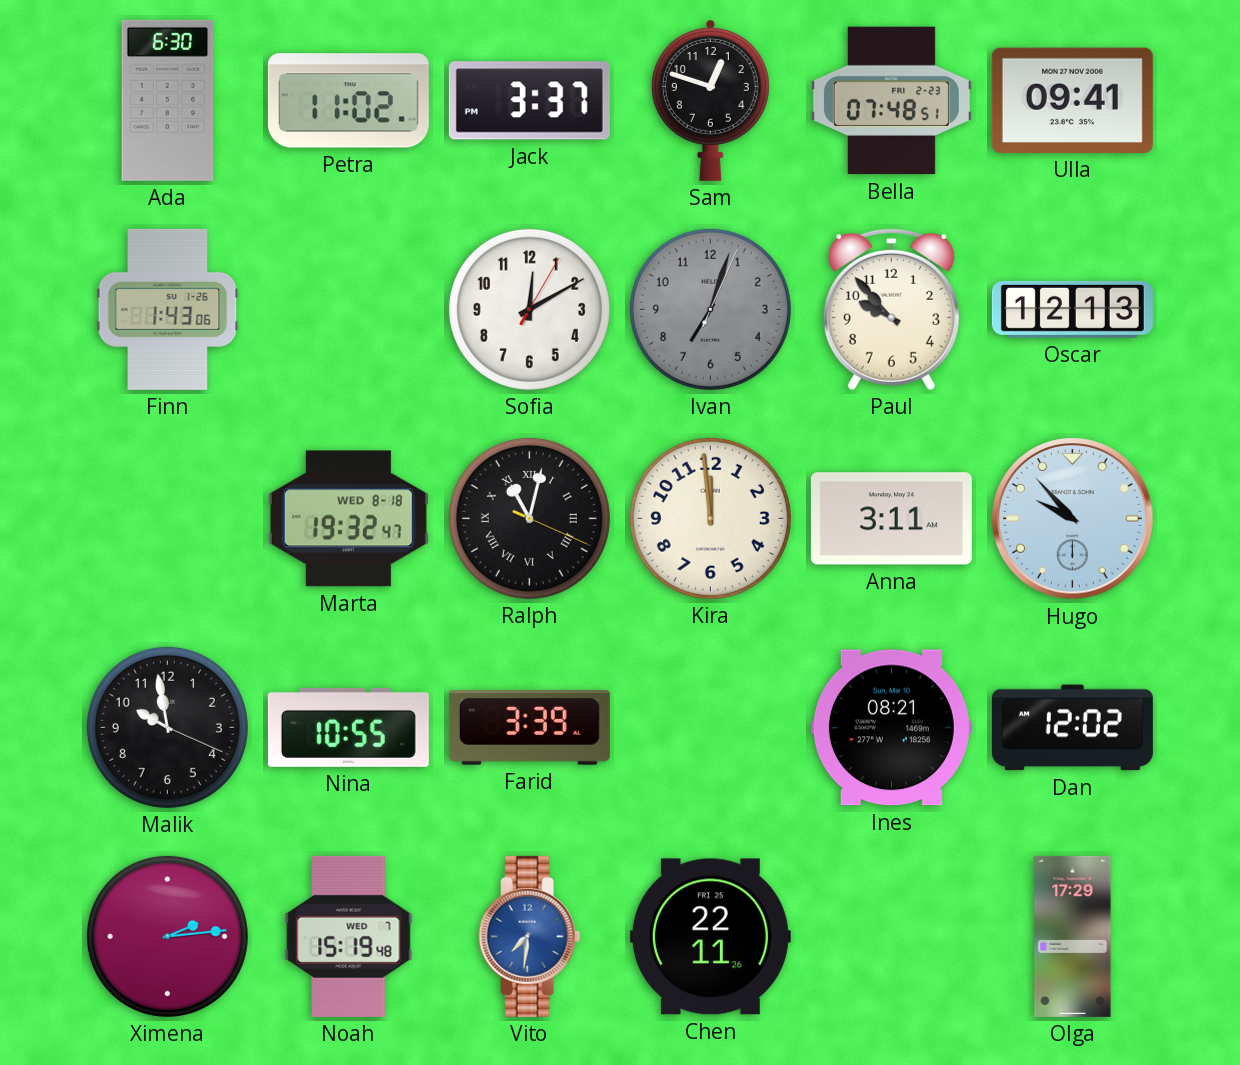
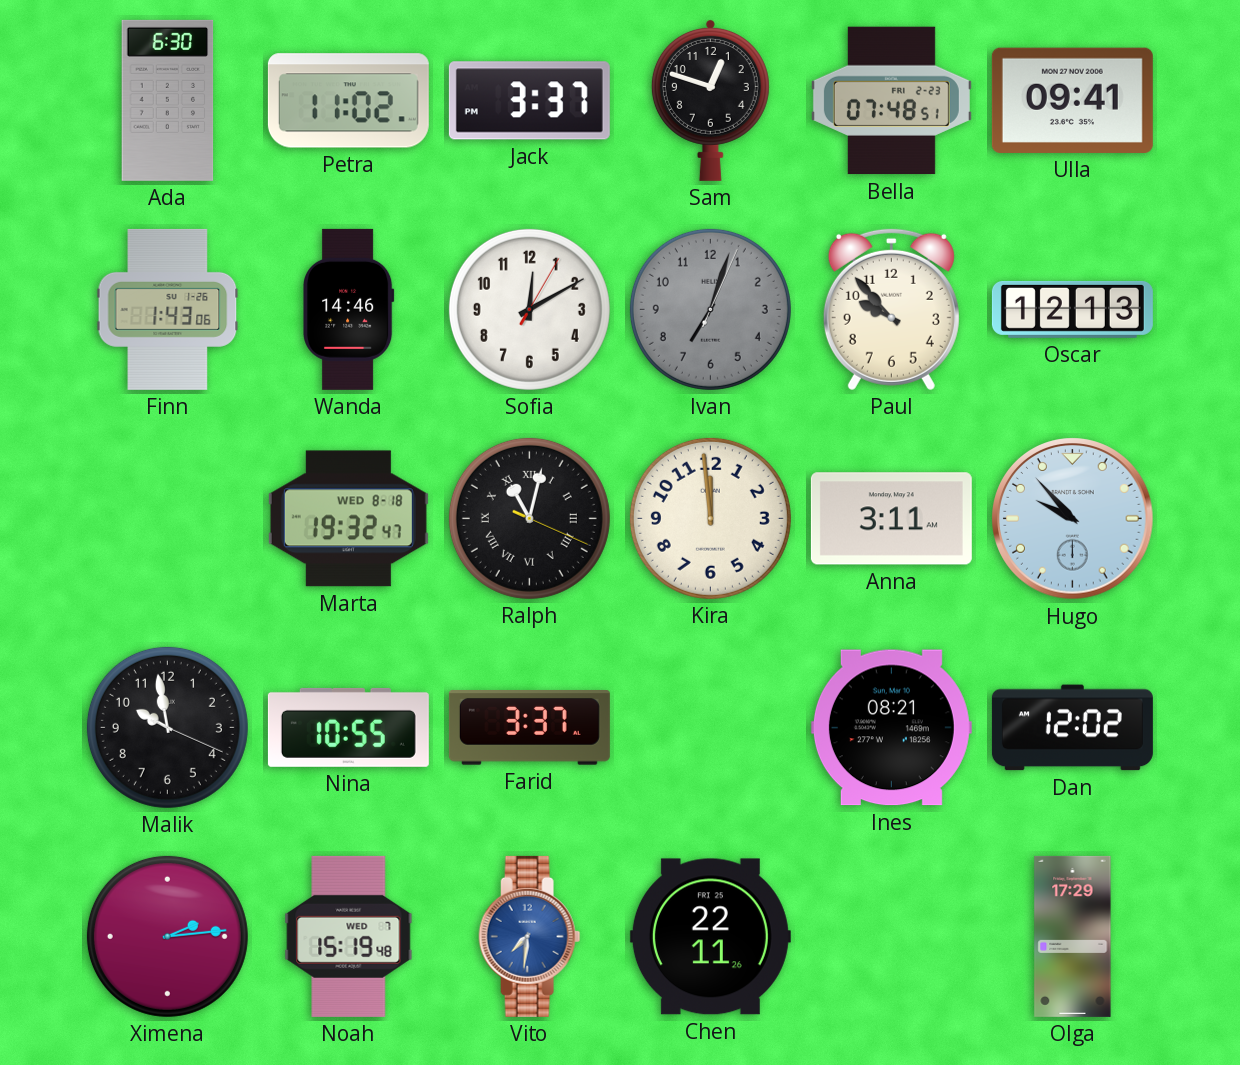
Wanda: none -> 14:46
Farid: 3:39 -> 3:37
